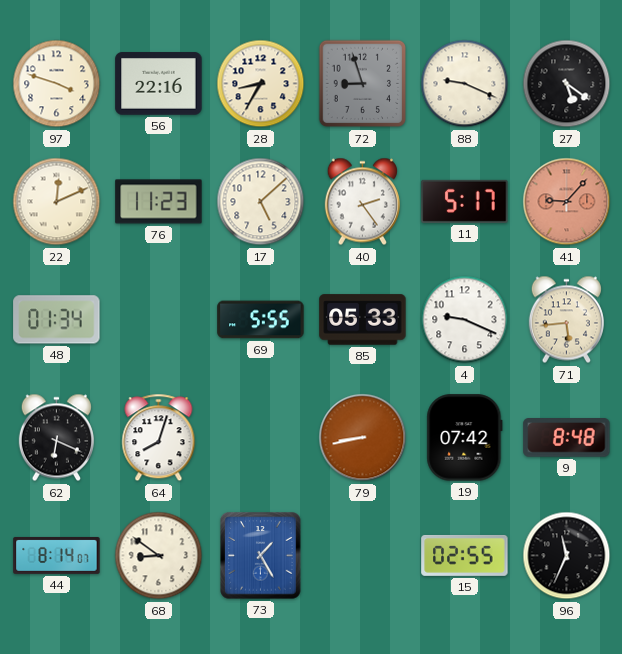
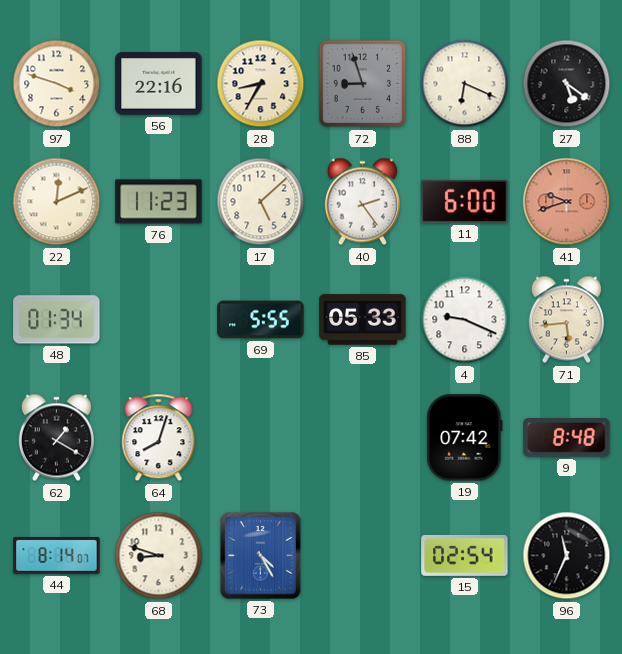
88: 9:19 -> 6:19
11: 5:17 -> 6:00
41: 9:07 -> 9:42
62: 6:19 -> 1:20
79: 8:43 -> none
68: 8:51 -> 8:48
73: 1:25 -> 4:25
15: 02:55 -> 02:54
